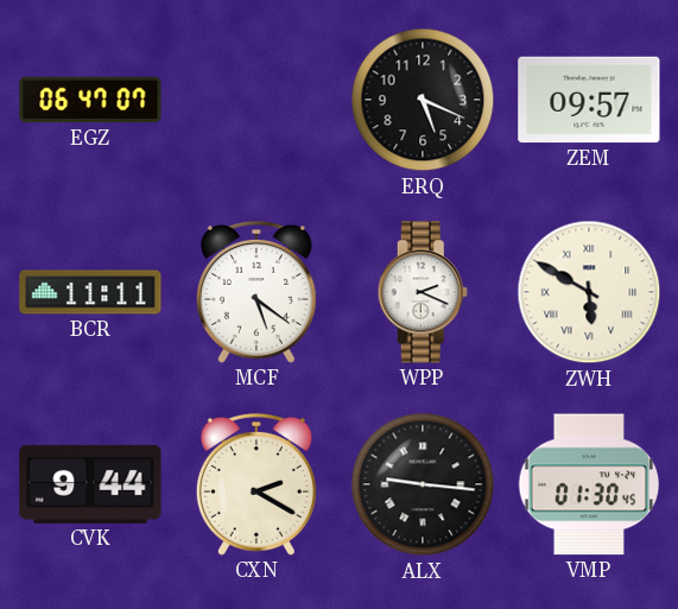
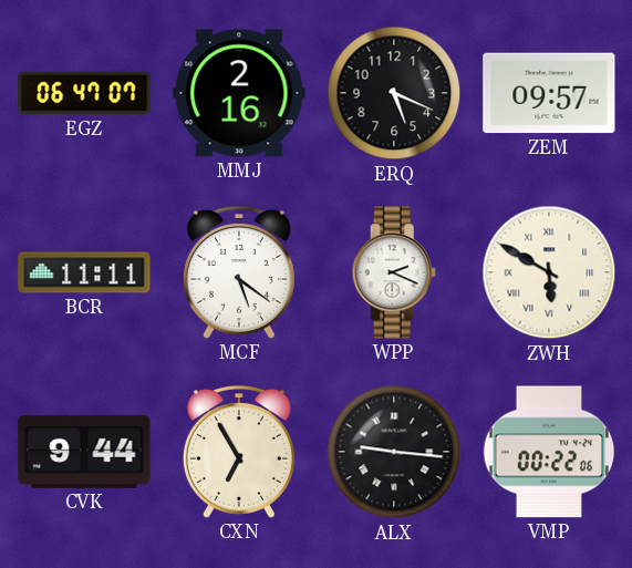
MMJ: none -> 2:16
CXN: 2:20 -> 6:55
VMP: 01:30 -> 00:22
